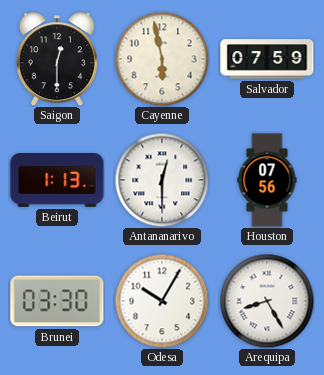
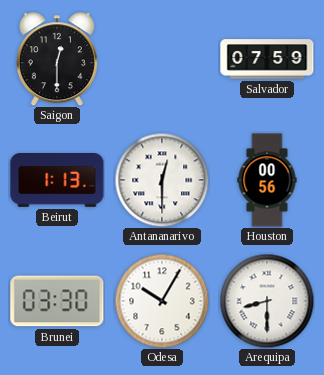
Cayenne: 5:58 -> none
Houston: 07:56 -> 00:56
Arequipa: 8:25 -> 8:30
